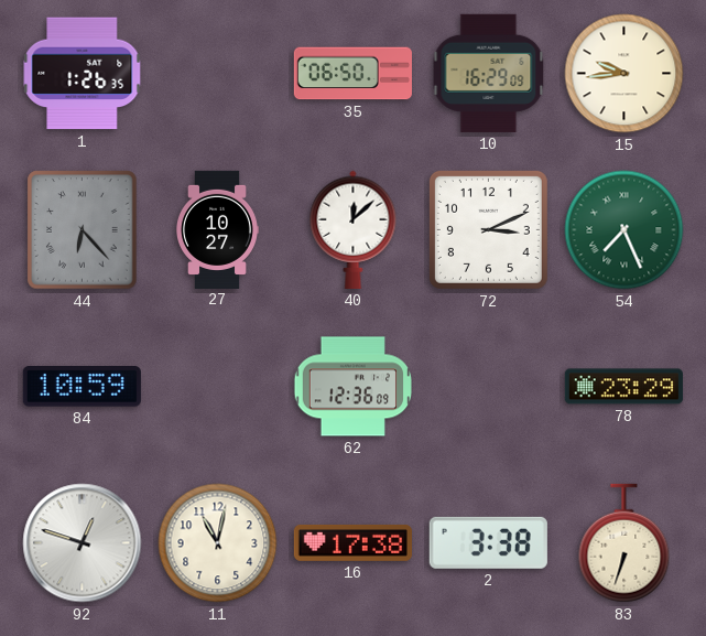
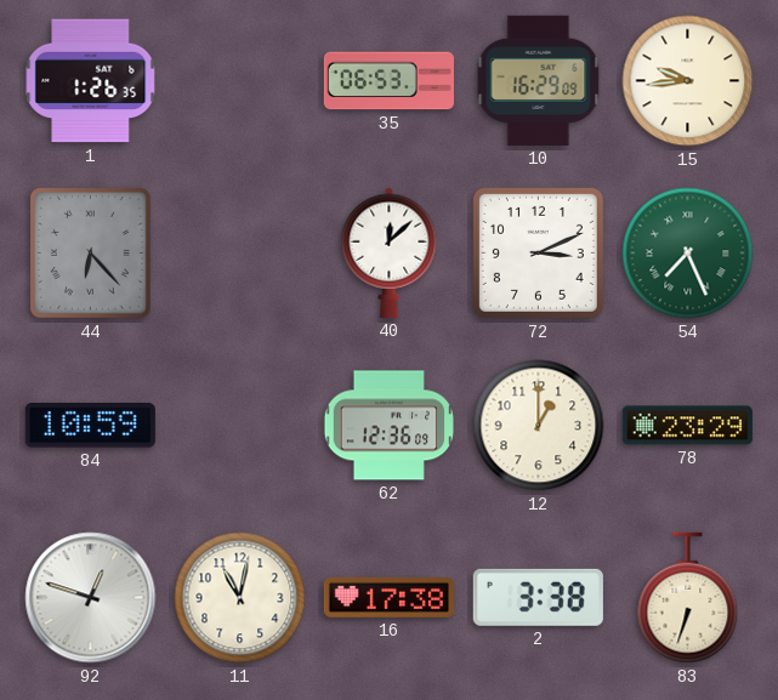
35: 06:50 -> 06:53
27: 10:27 -> none
12: none -> 1:00
